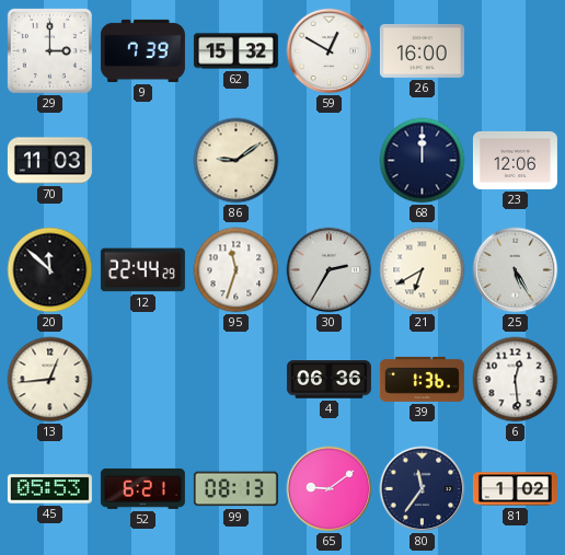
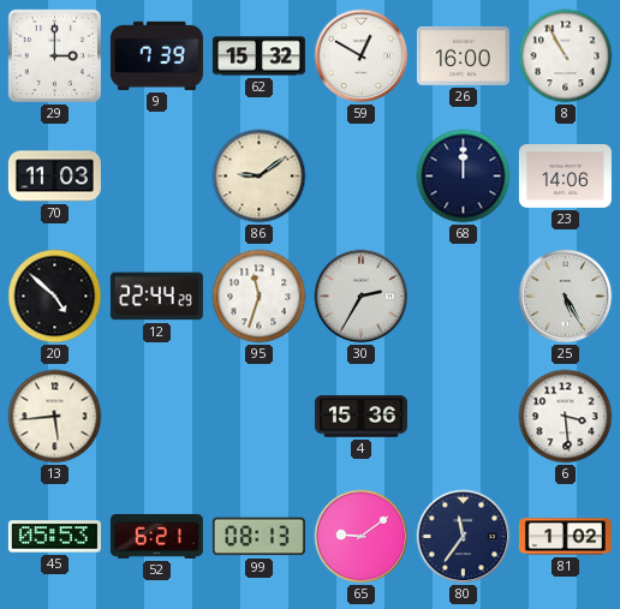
8: none -> 10:55
23: 12:06 -> 14:06
20: 11:52 -> 4:52
21: 6:40 -> none
13: 12:44 -> 5:44
4: 06:36 -> 15:36
39: 1:36 -> none
6: 12:29 -> 3:29
